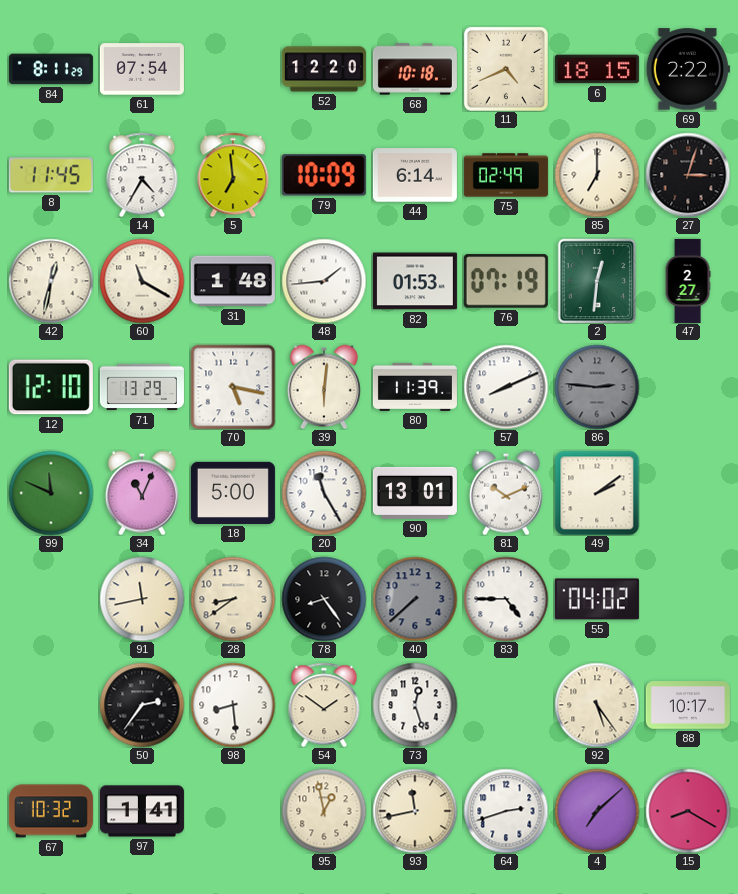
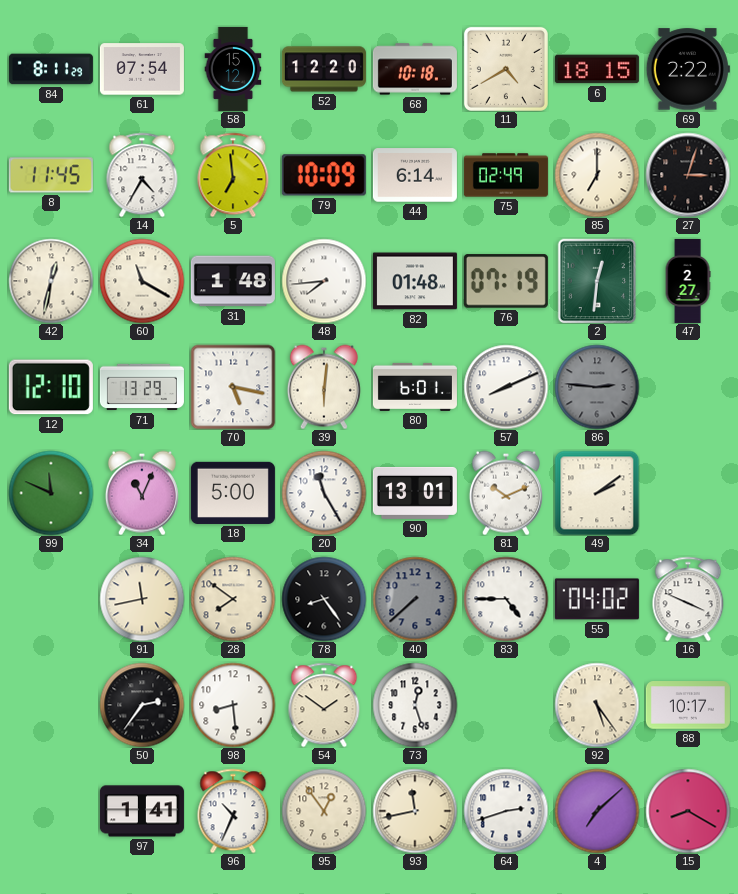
58: none -> 15:12
11: 4:41 -> 4:40
48: 1:44 -> 7:44
82: 01:53 -> 01:48
80: 11:39 -> 6:01
28: 8:39 -> 7:51
16: none -> 3:49
67: 10:32 -> none
96: none -> 10:34
95: 12:58 -> 12:54
